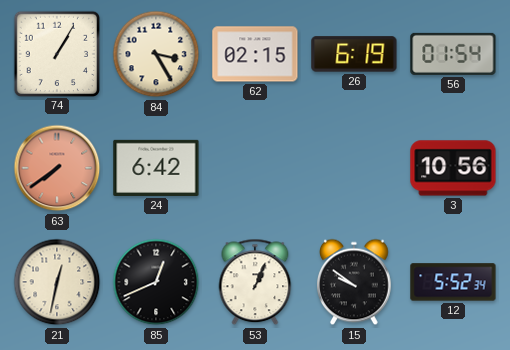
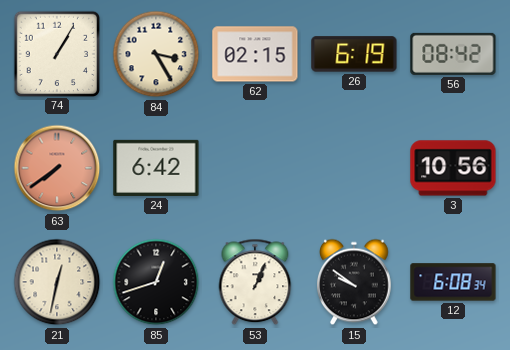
56: 01:54 -> 08:42
85: 12:41 -> 12:42
12: 5:52 -> 6:08
